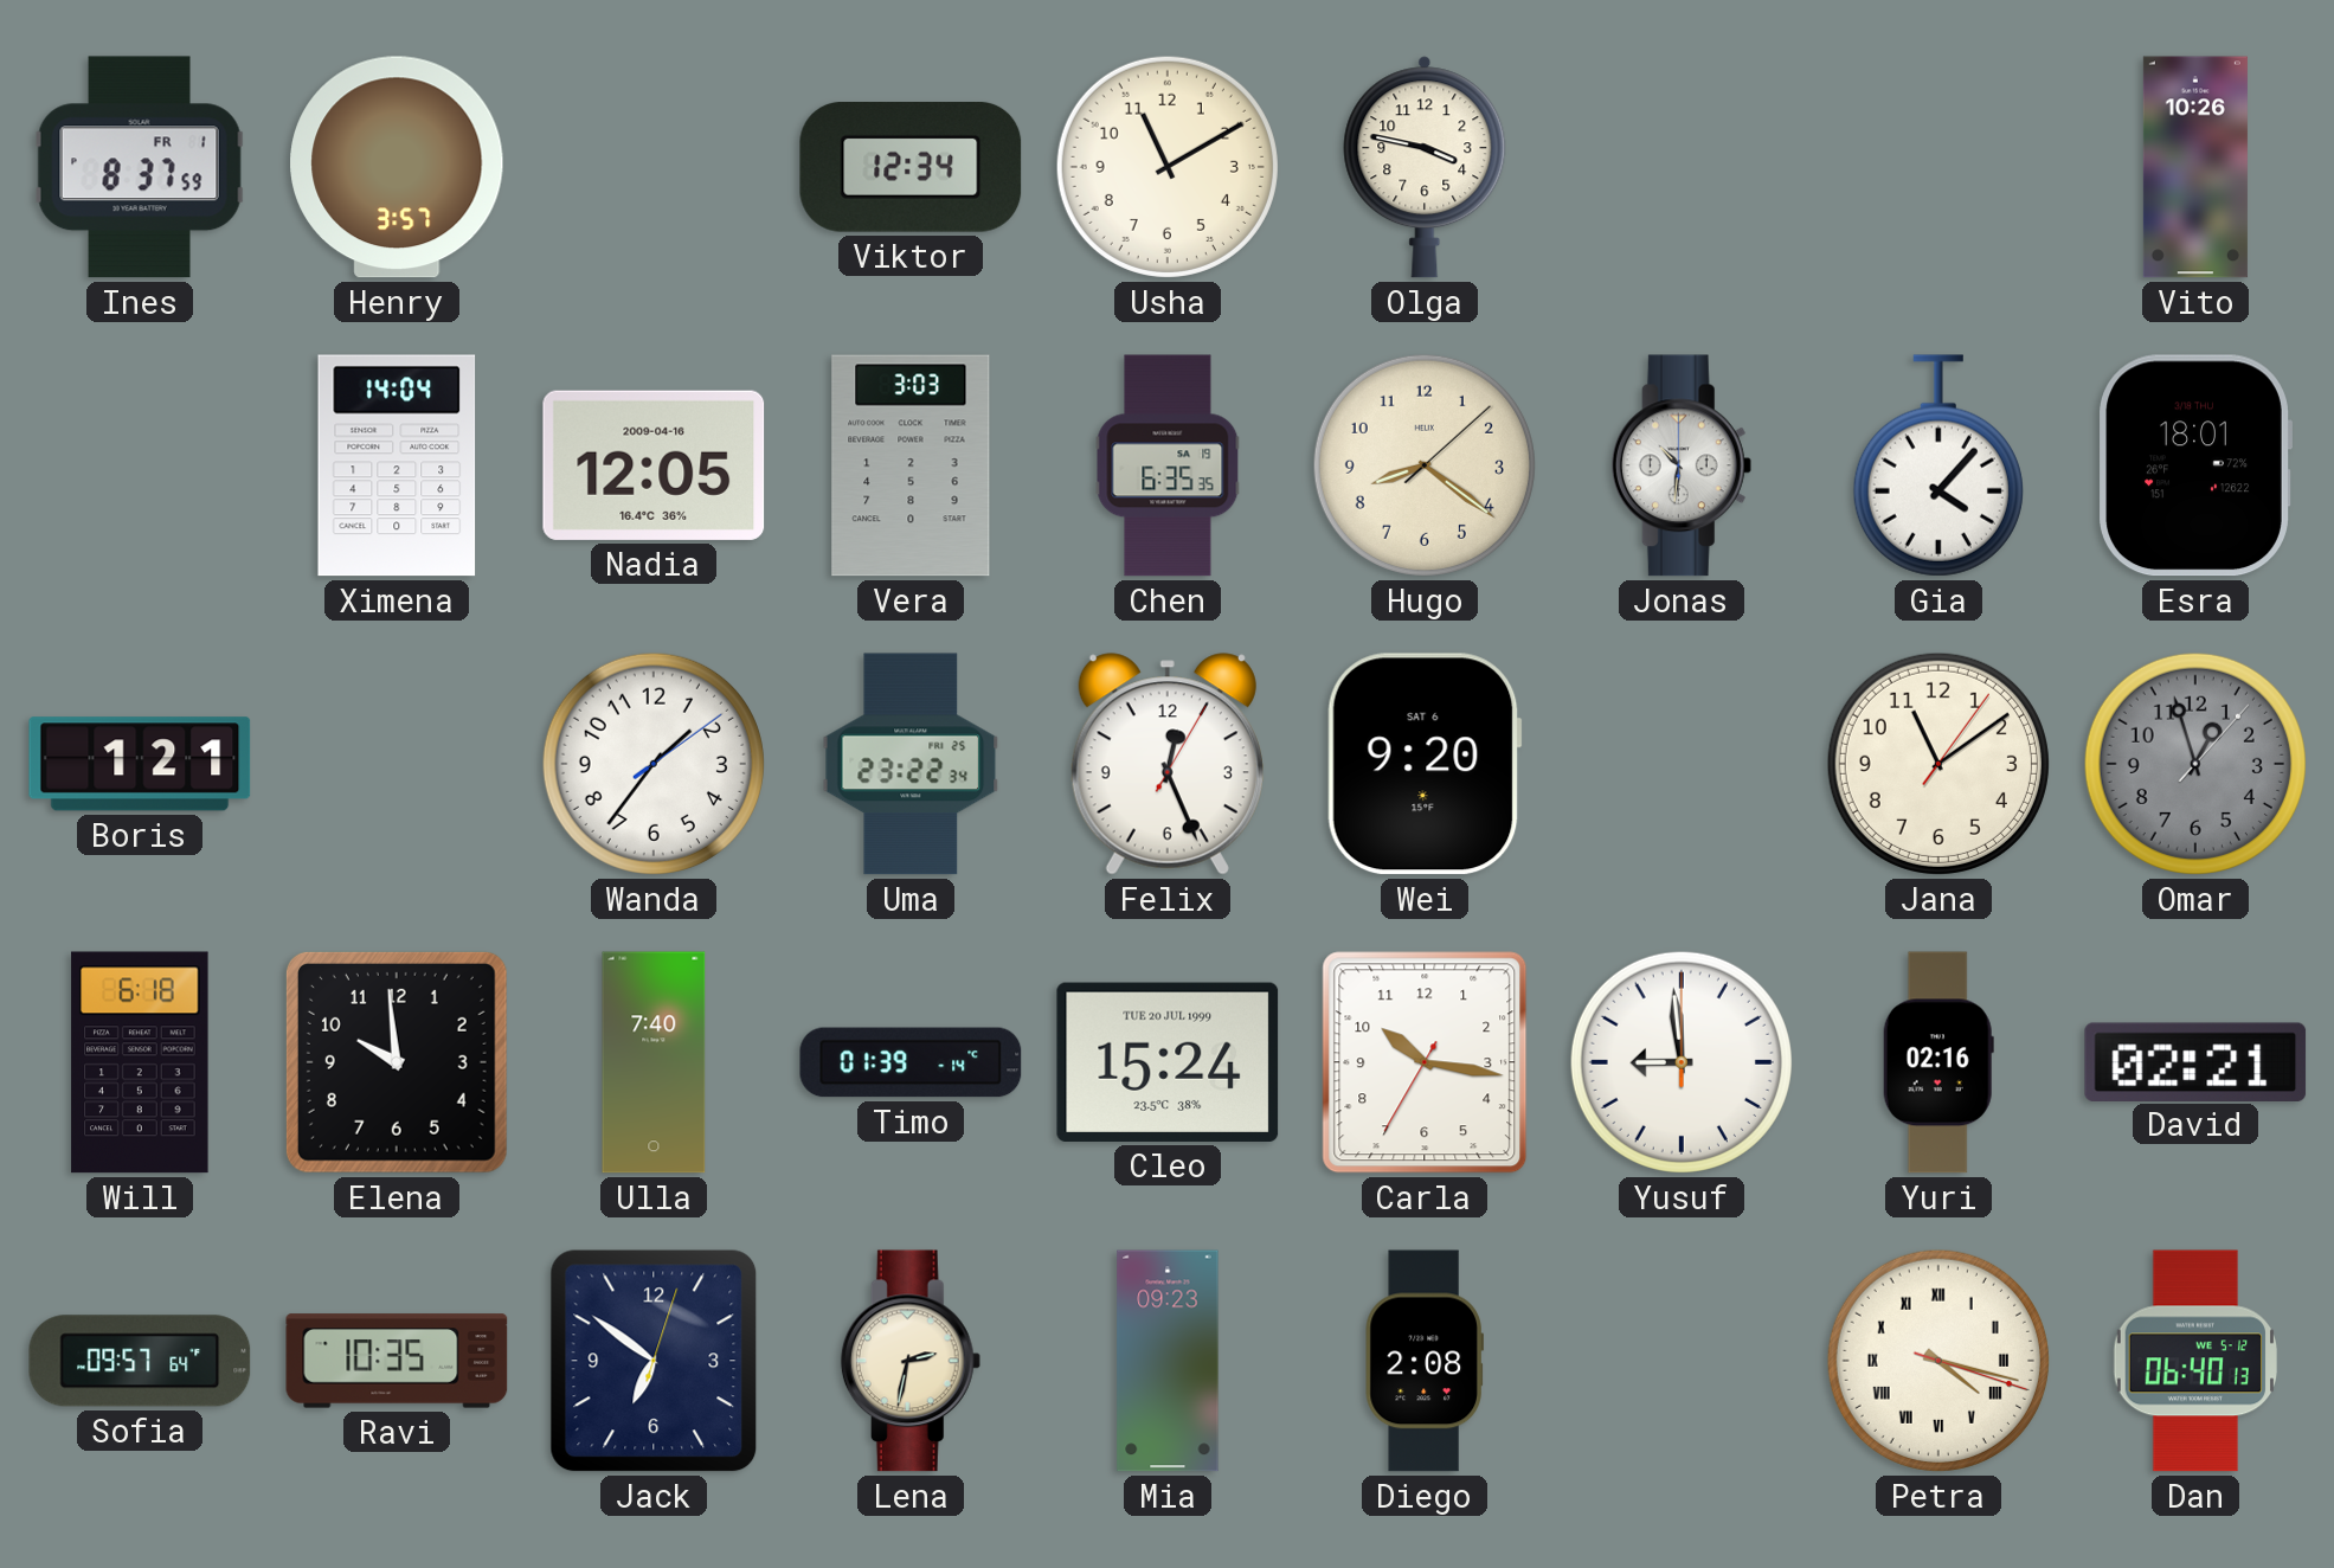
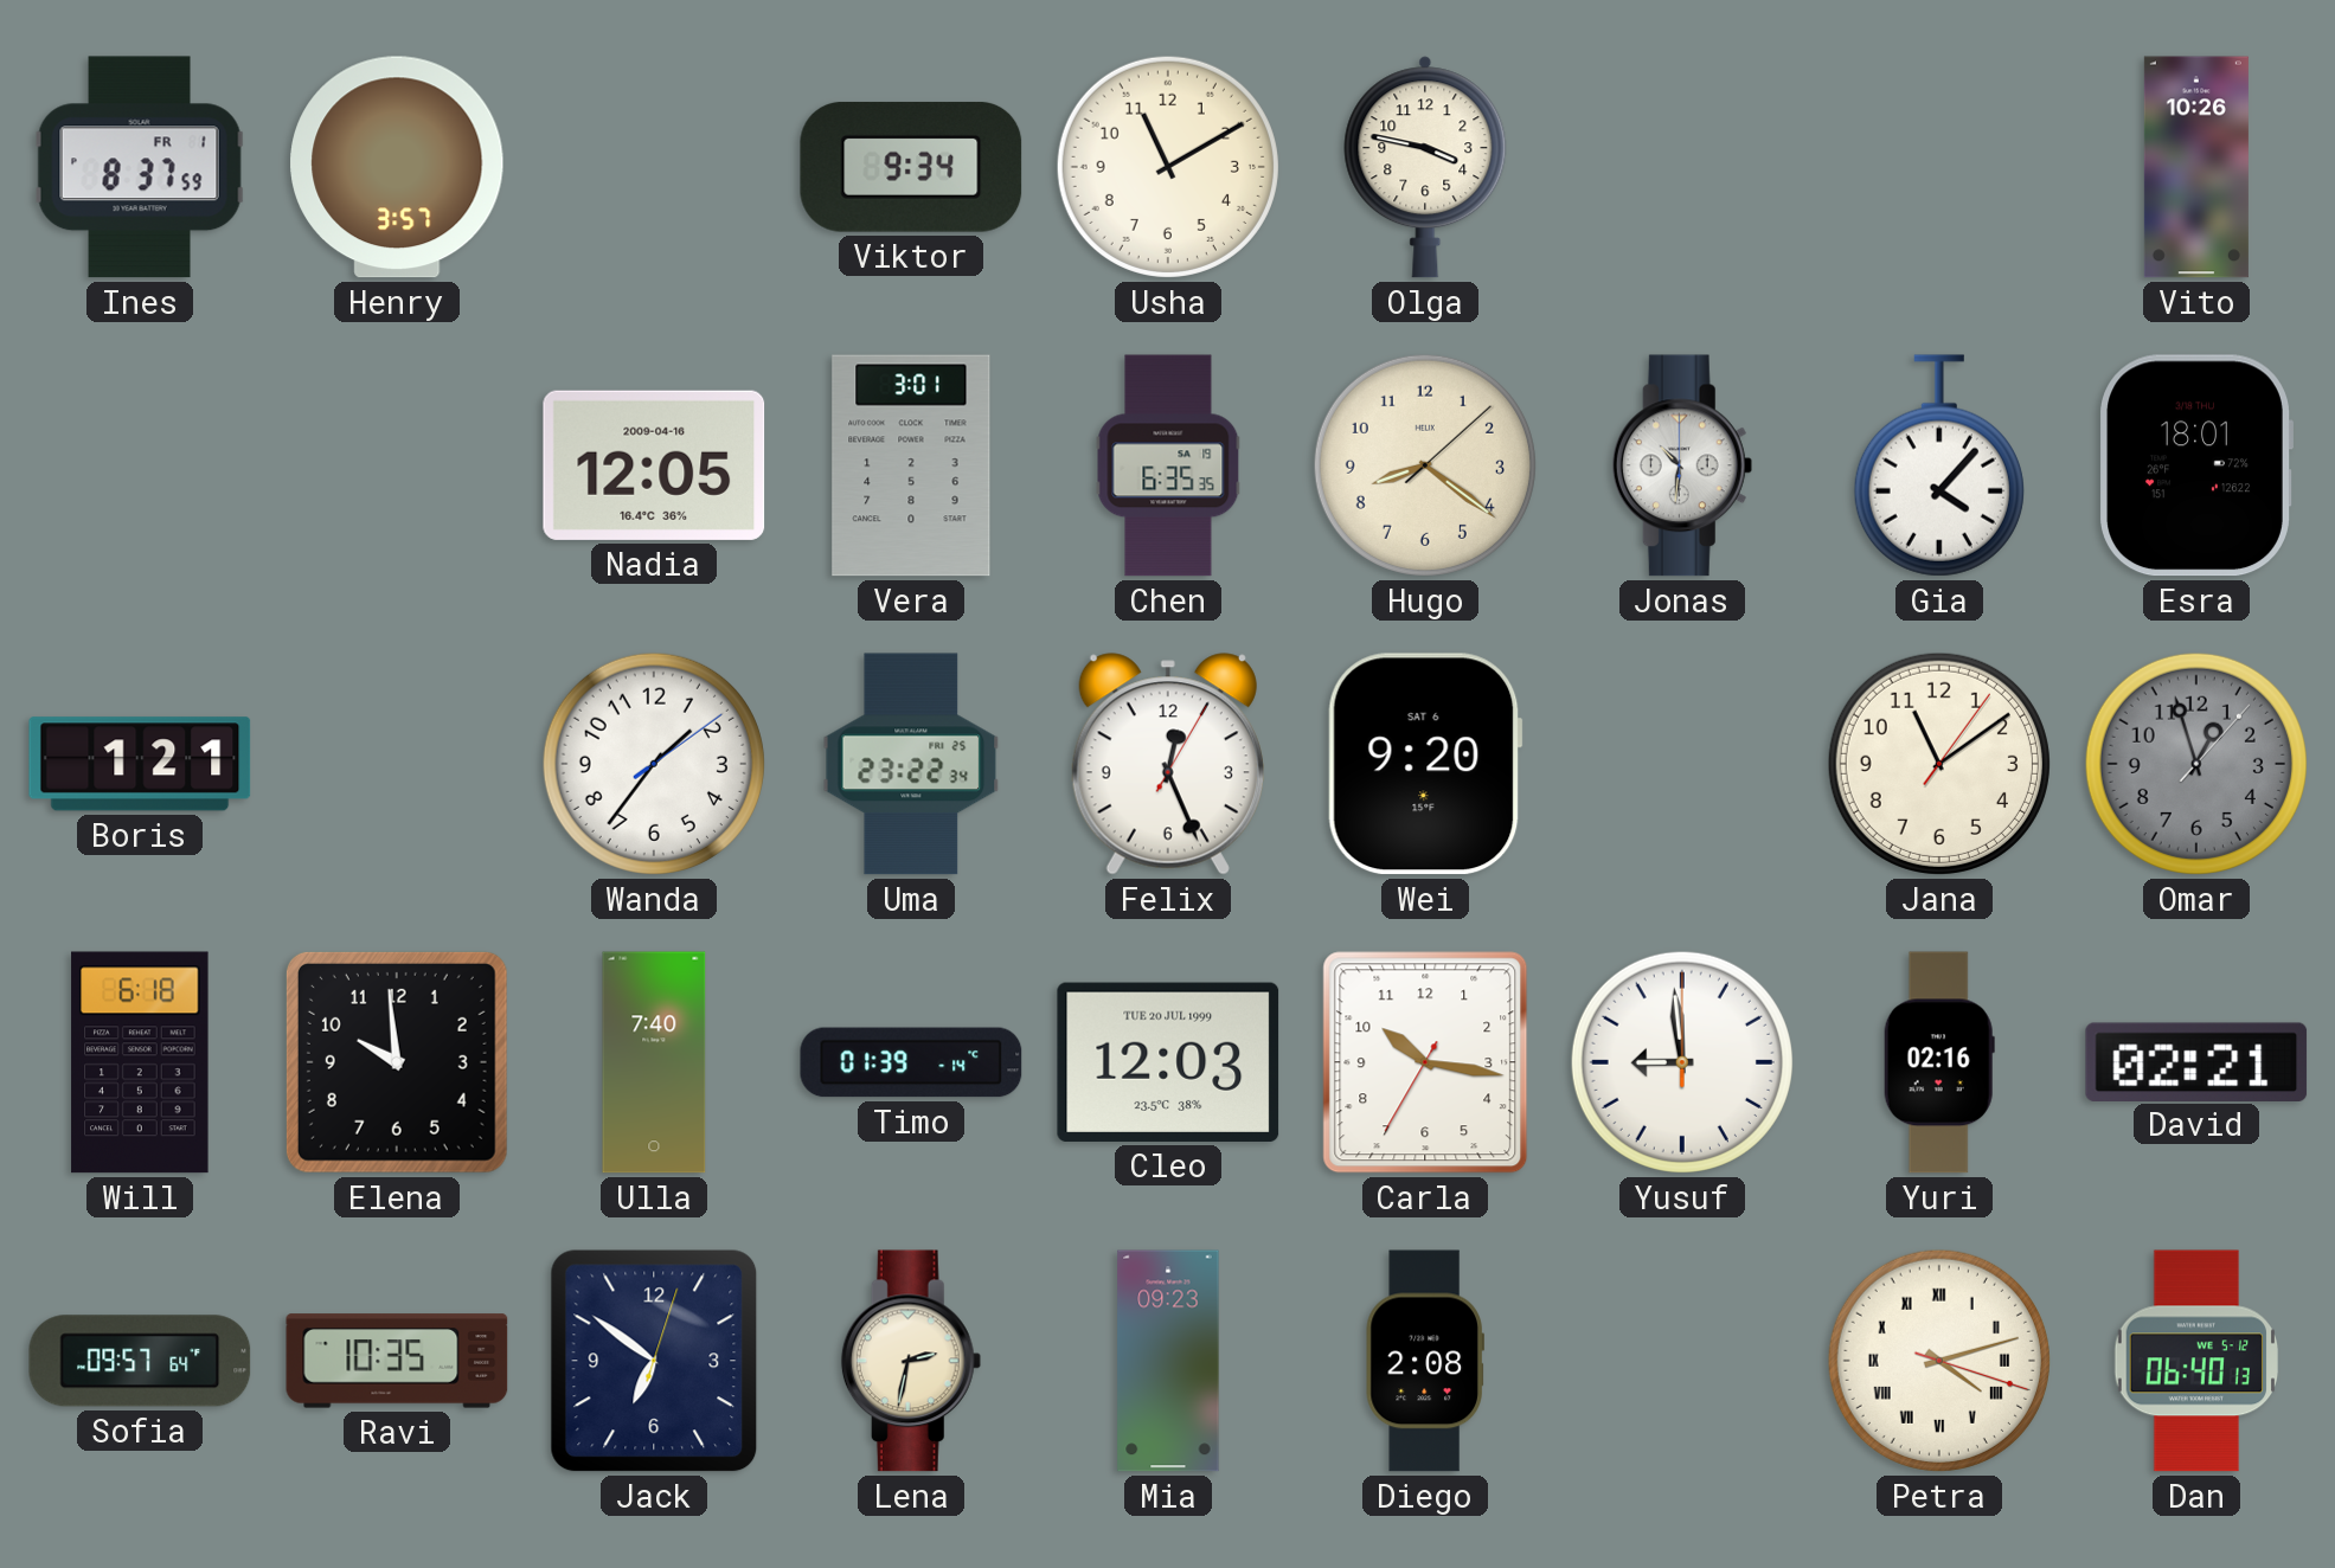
Viktor: 12:34 -> 9:34
Ximena: 14:04 -> none
Vera: 3:03 -> 3:01
Cleo: 15:24 -> 12:03
Petra: 4:17 -> 4:12
